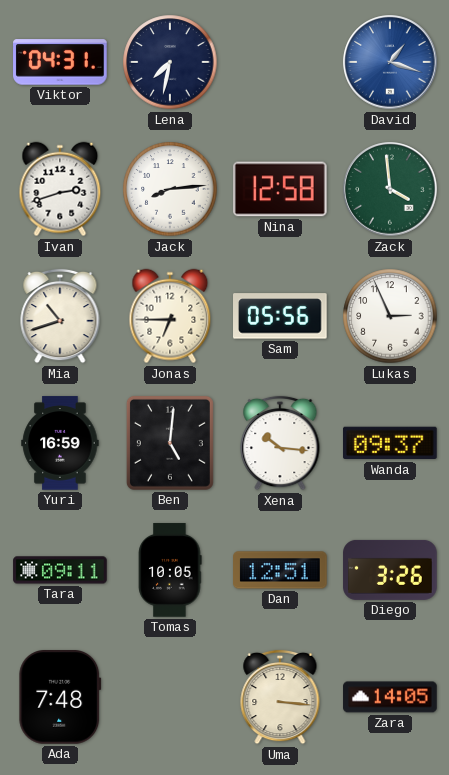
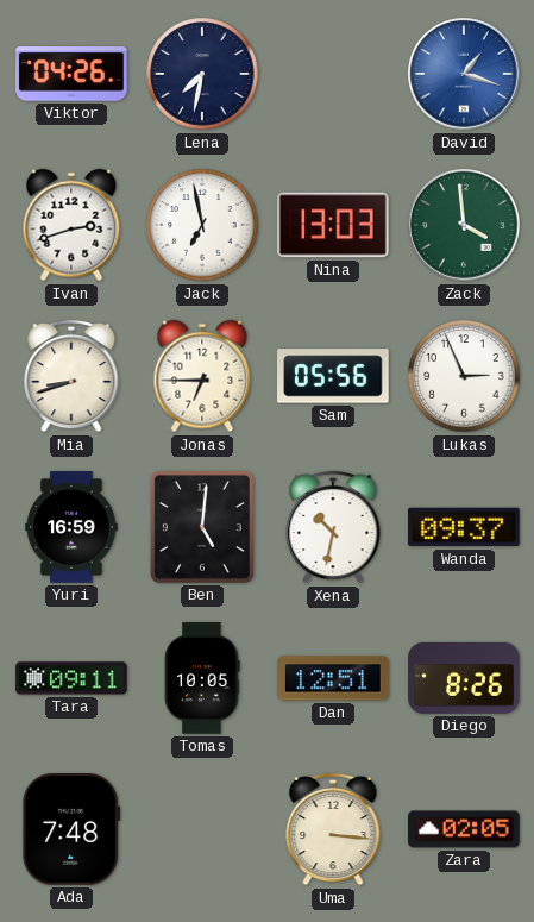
Viktor: 04:31 -> 04:26
Jack: 8:14 -> 6:58
Nina: 12:58 -> 13:03
Mia: 10:42 -> 8:42
Xena: 10:16 -> 10:32
Diego: 3:26 -> 8:26
Zara: 14:05 -> 02:05
